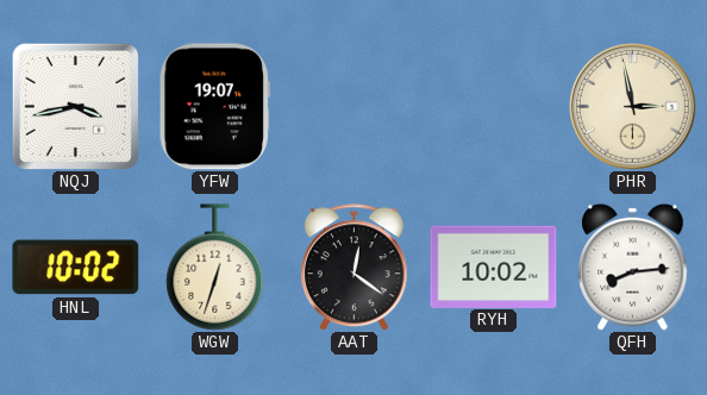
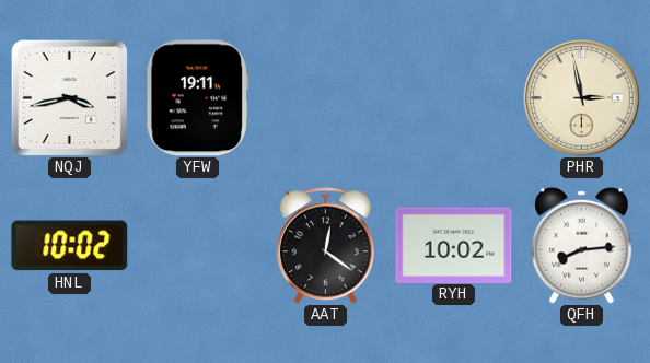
YFW: 19:07 -> 19:11
WGW: 12:33 -> none
